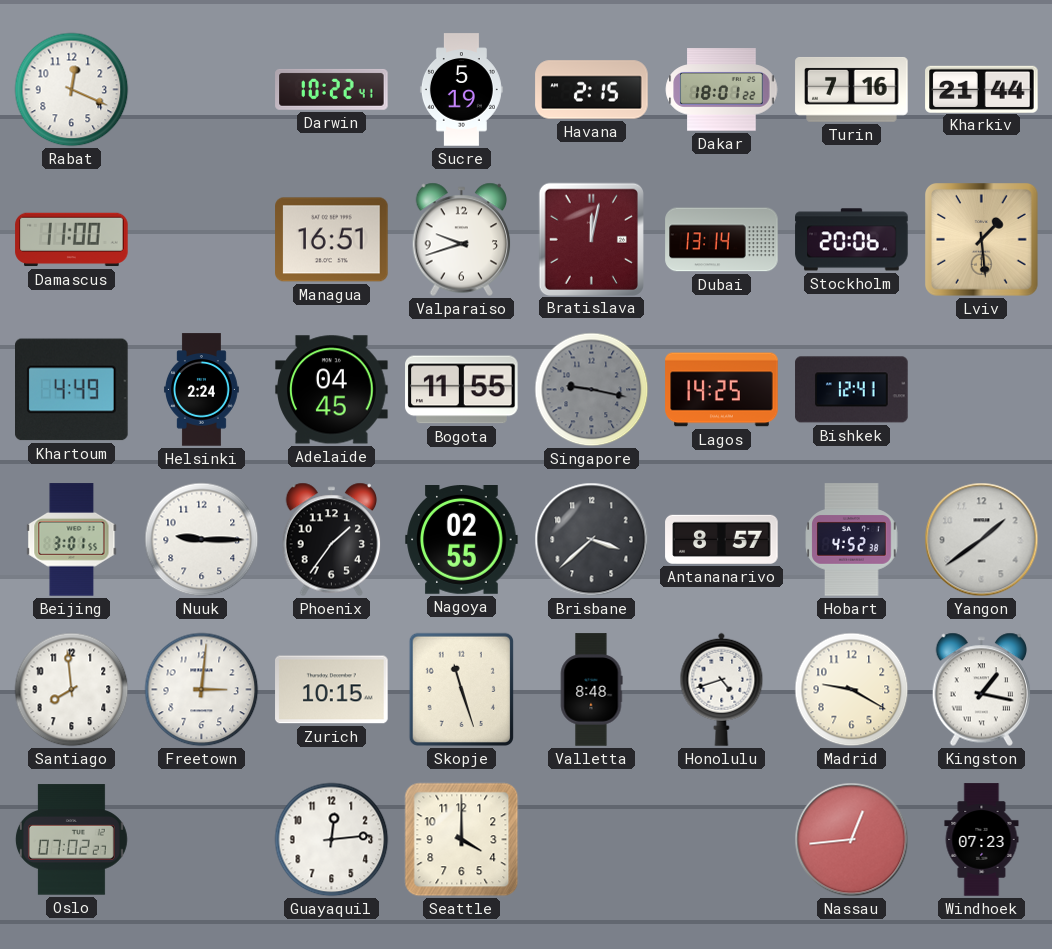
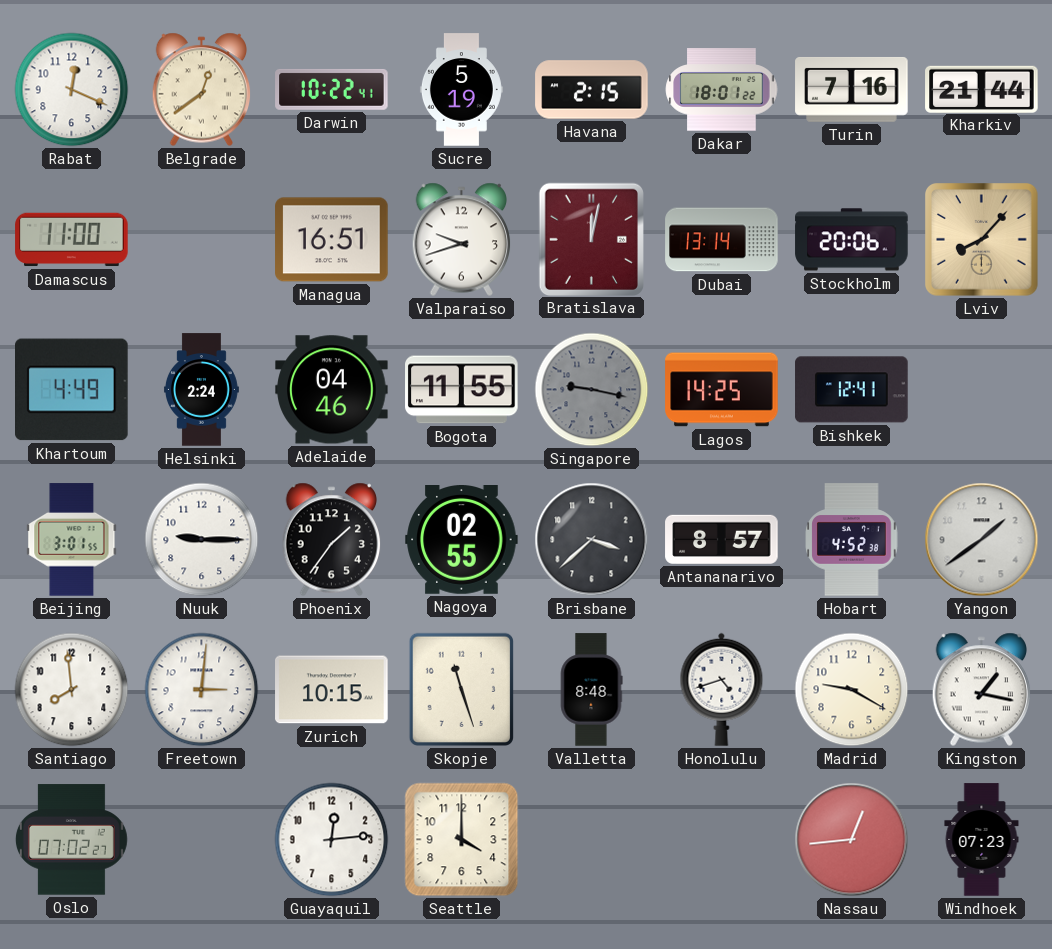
Belgrade: none -> 12:39
Lviv: 1:29 -> 8:07
Adelaide: 04:45 -> 04:46
